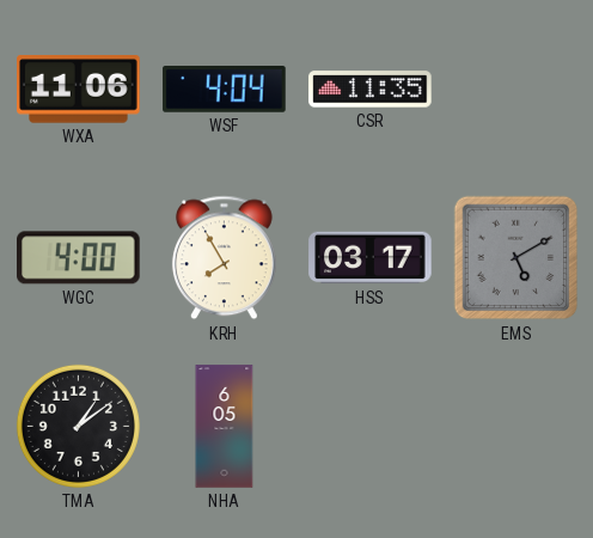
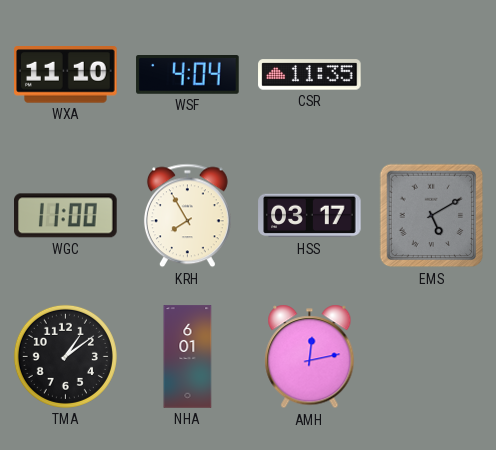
WXA: 11:06 -> 11:10
WGC: 4:00 -> 11:00
NHA: 6:05 -> 6:01
AMH: none -> 12:13
